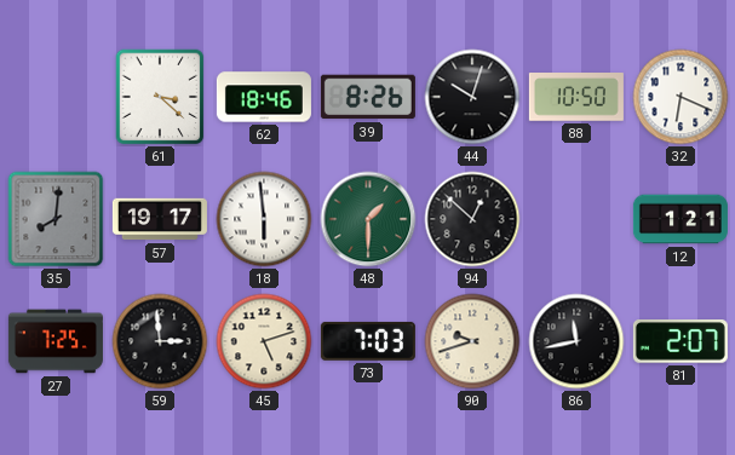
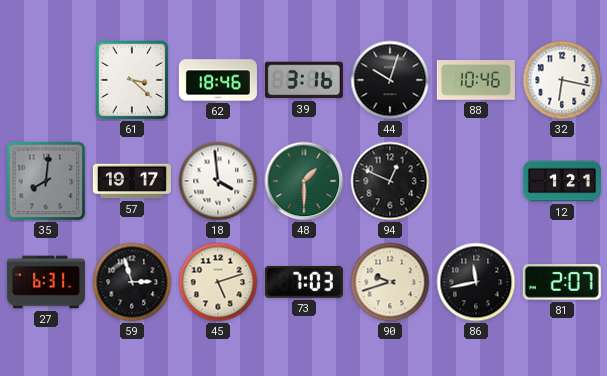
39: 8:26 -> 3:16
88: 10:50 -> 10:46
32: 6:19 -> 6:17
18: 5:59 -> 3:59
94: 12:52 -> 12:49
27: 7:25 -> 6:31
59: 2:59 -> 2:57
